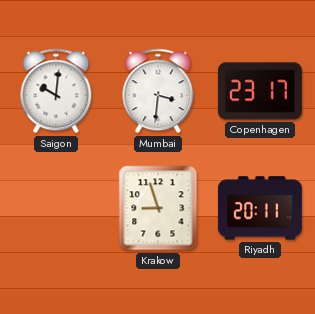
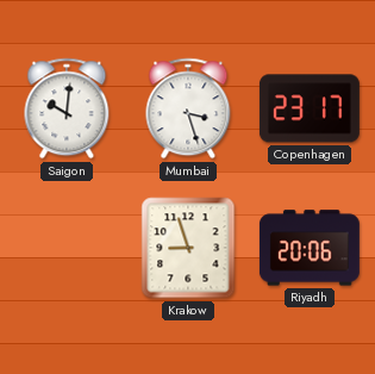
Mumbai: 3:31 -> 3:27
Riyadh: 20:11 -> 20:06
